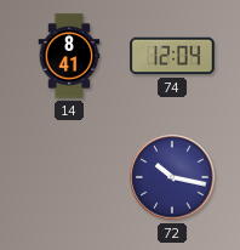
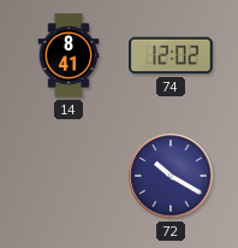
74: 12:04 -> 12:02
72: 10:17 -> 10:20
